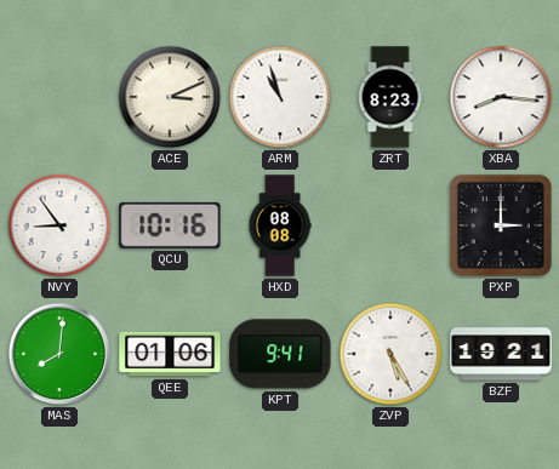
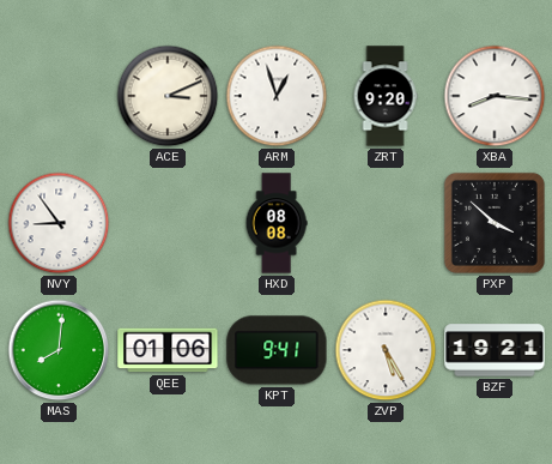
ARM: 10:57 -> 12:57
ZRT: 8:23 -> 9:20
QCU: 10:16 -> none
PXP: 3:00 -> 3:52
